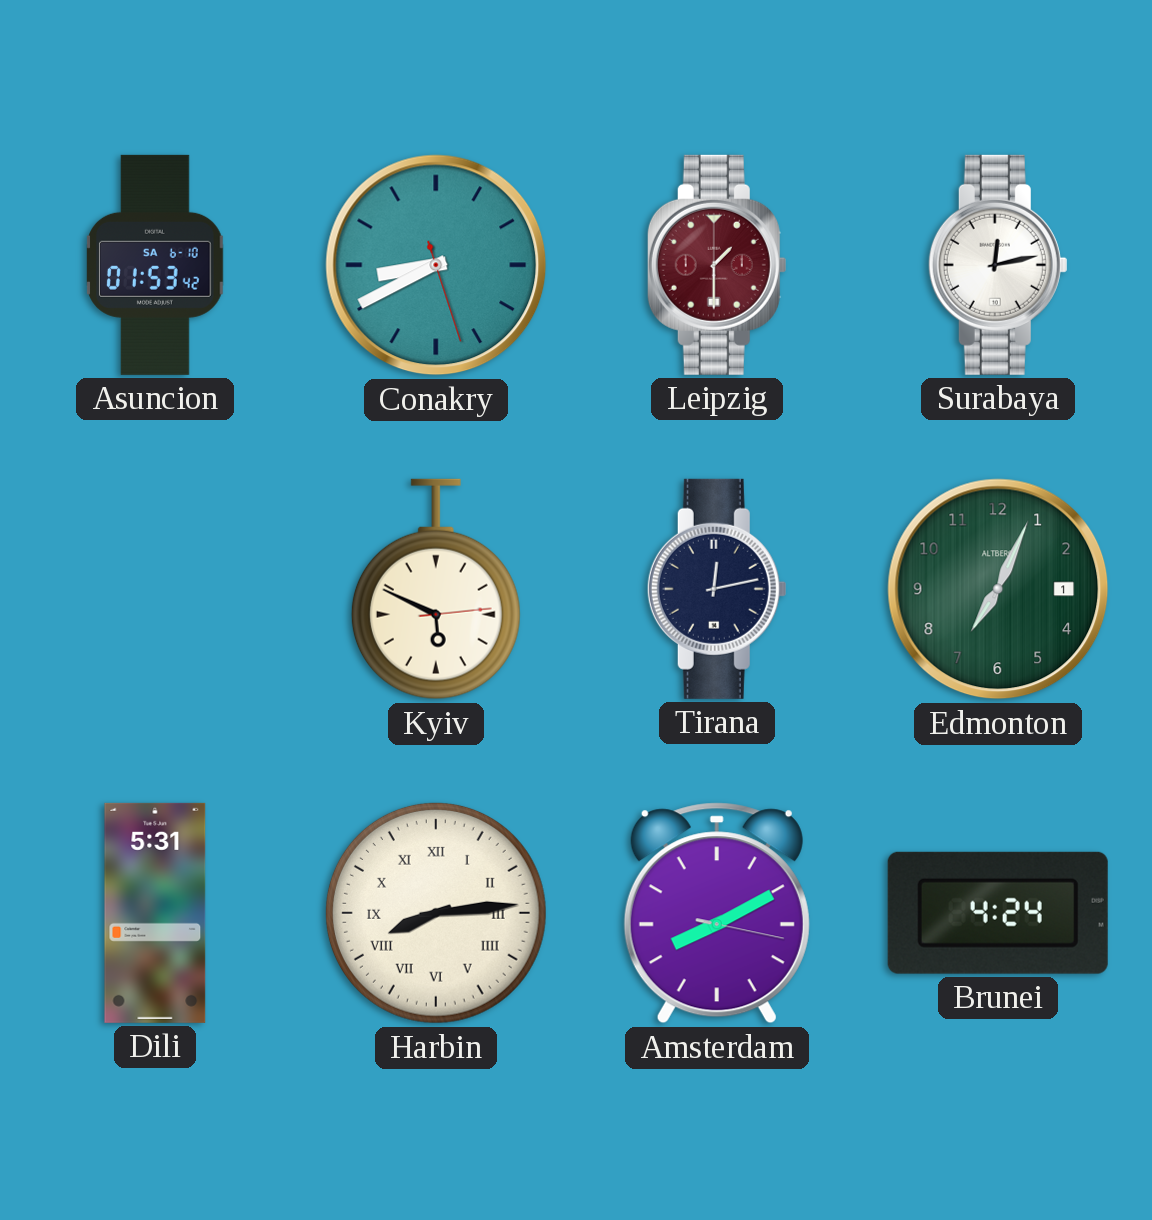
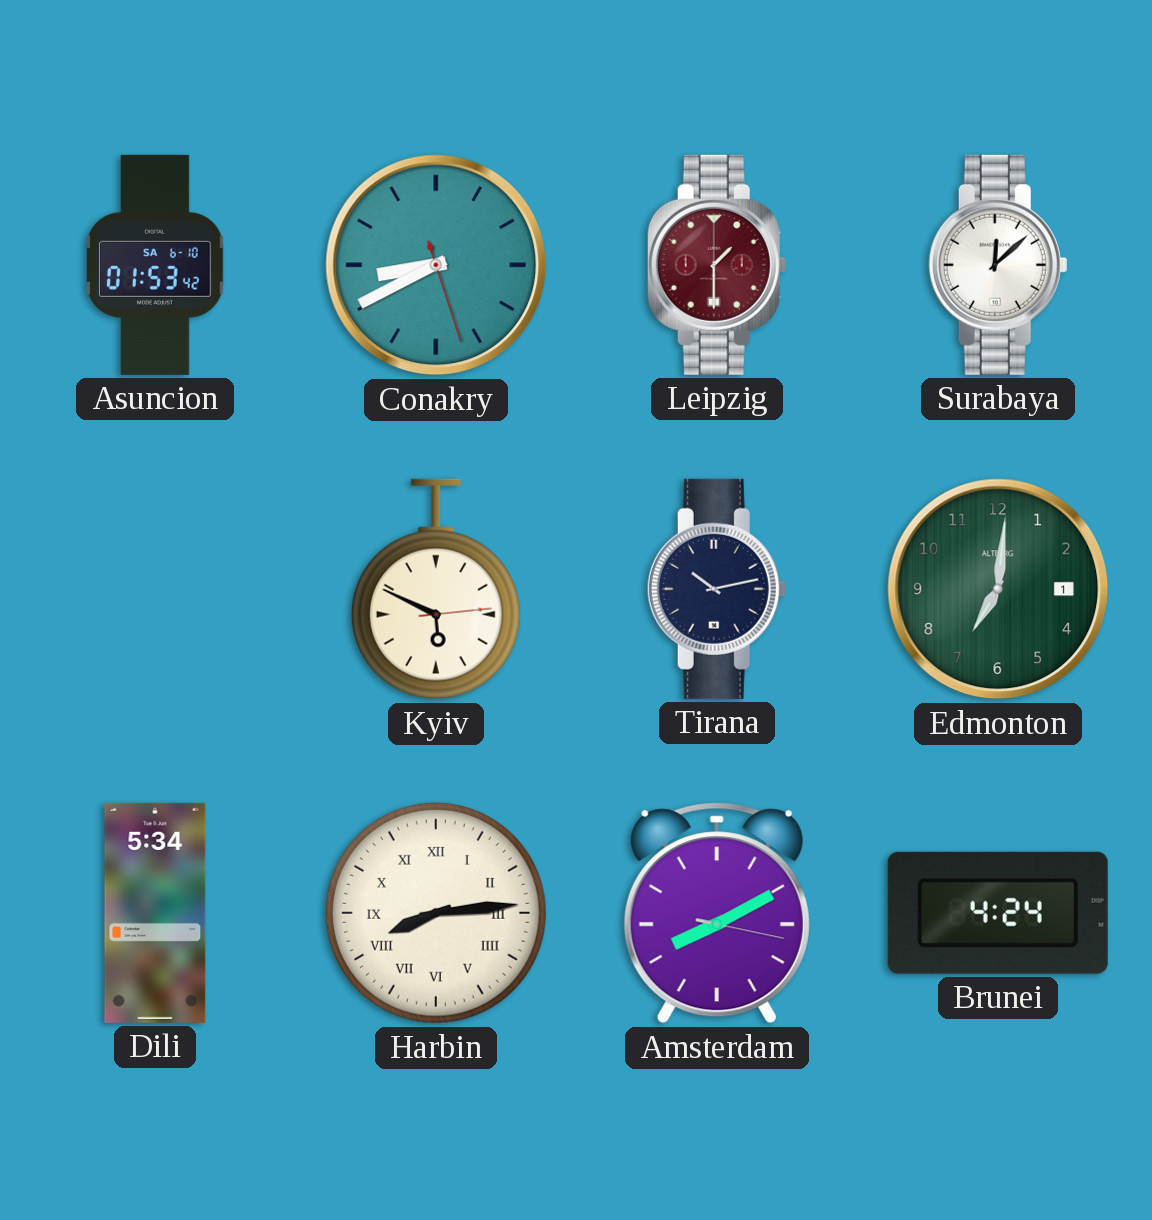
Surabaya: 12:13 -> 12:08
Tirana: 12:13 -> 10:13
Edmonton: 7:04 -> 7:01
Dili: 5:31 -> 5:34
